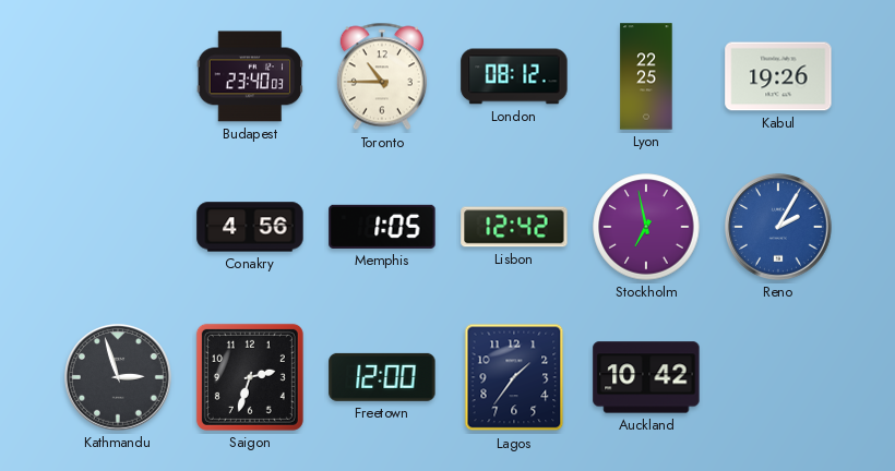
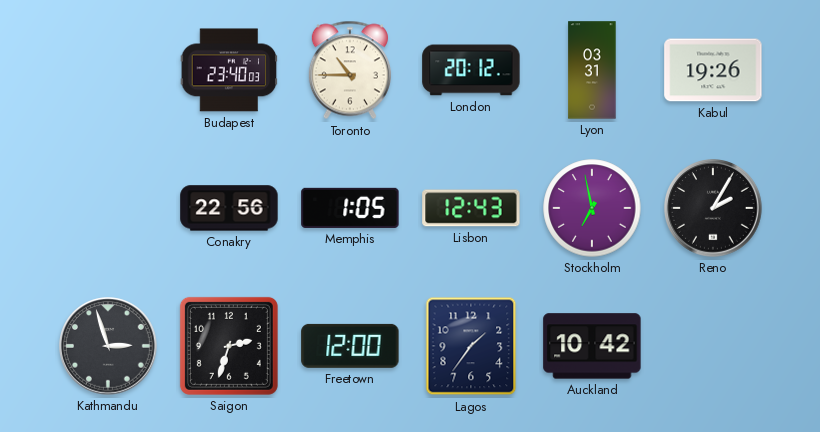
London: 08:12 -> 20:12
Lyon: 22:25 -> 03:31
Conakry: 4:56 -> 22:56
Lisbon: 12:42 -> 12:43
Reno dial: blue -> black
